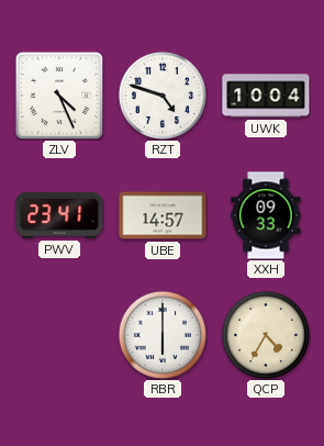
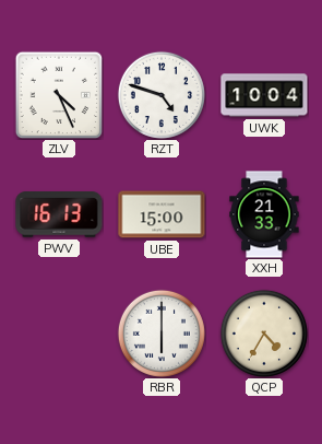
PWV: 23:41 -> 16:13
UBE: 14:57 -> 15:00
XXH: 09:33 -> 21:33
